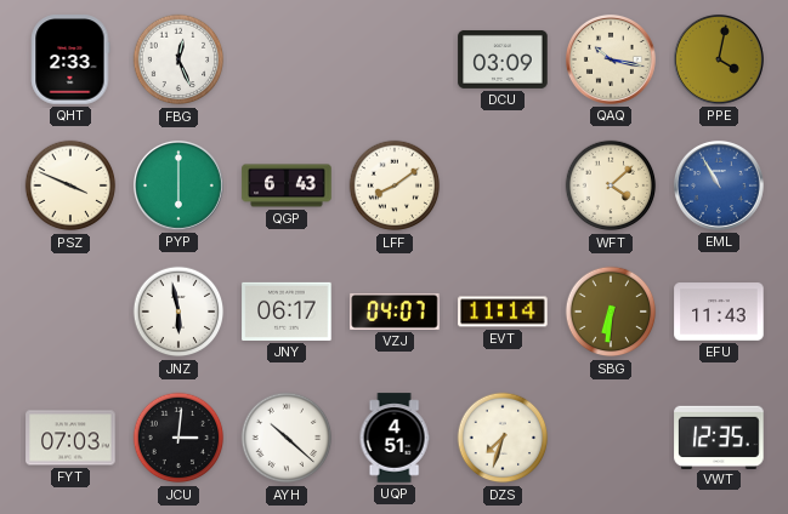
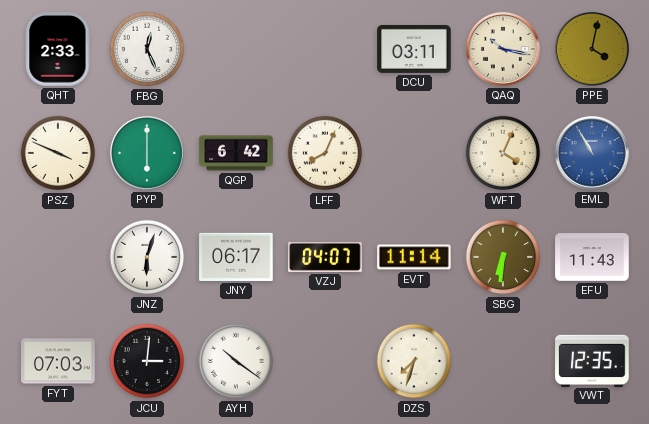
DCU: 03:09 -> 03:11
QGP: 6:43 -> 6:42
LFF: 8:09 -> 8:04
WFT: 4:08 -> 4:04
JNZ: 5:58 -> 6:03
AYH: 10:22 -> 10:21
UQP: 4:51 -> none
